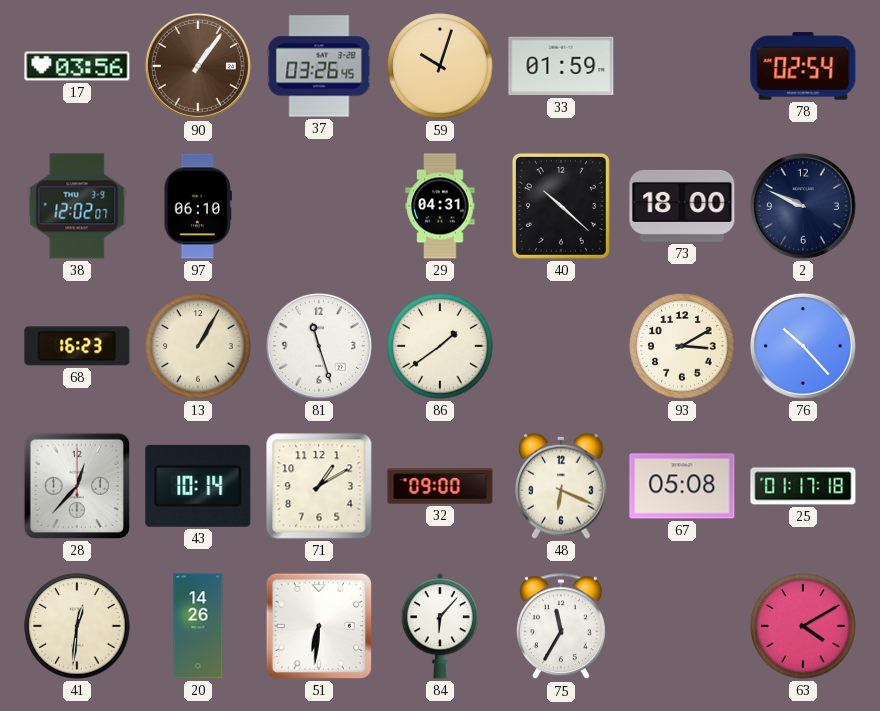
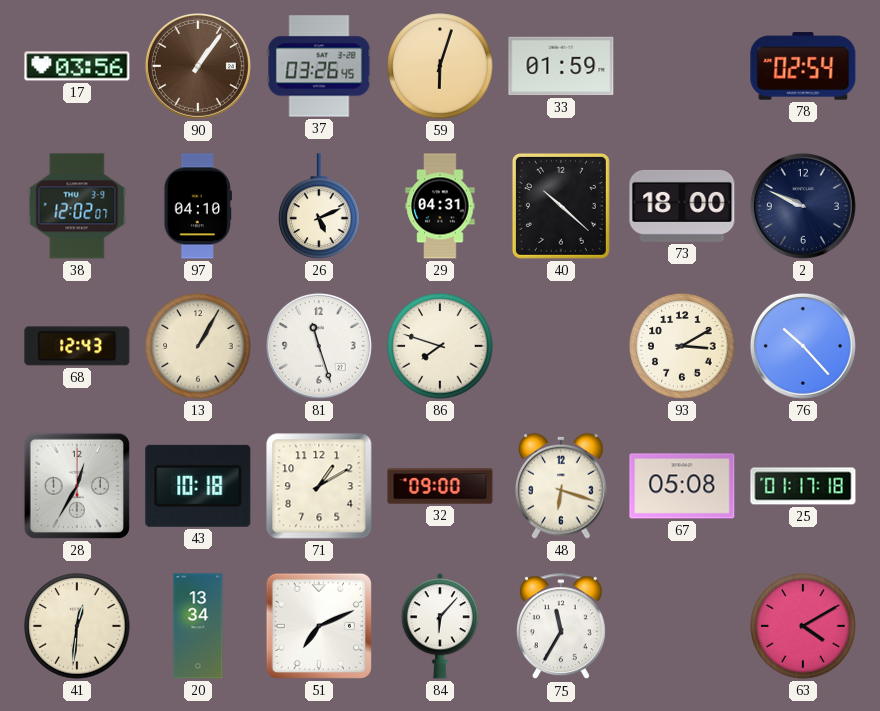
59: 10:03 -> 6:03
97: 06:10 -> 04:10
26: none -> 5:11
68: 16:23 -> 12:43
86: 1:39 -> 7:48
28: 12:37 -> 12:35
43: 10:14 -> 10:18
48: 6:19 -> 6:18
20: 14:26 -> 13:34
51: 6:31 -> 7:11
